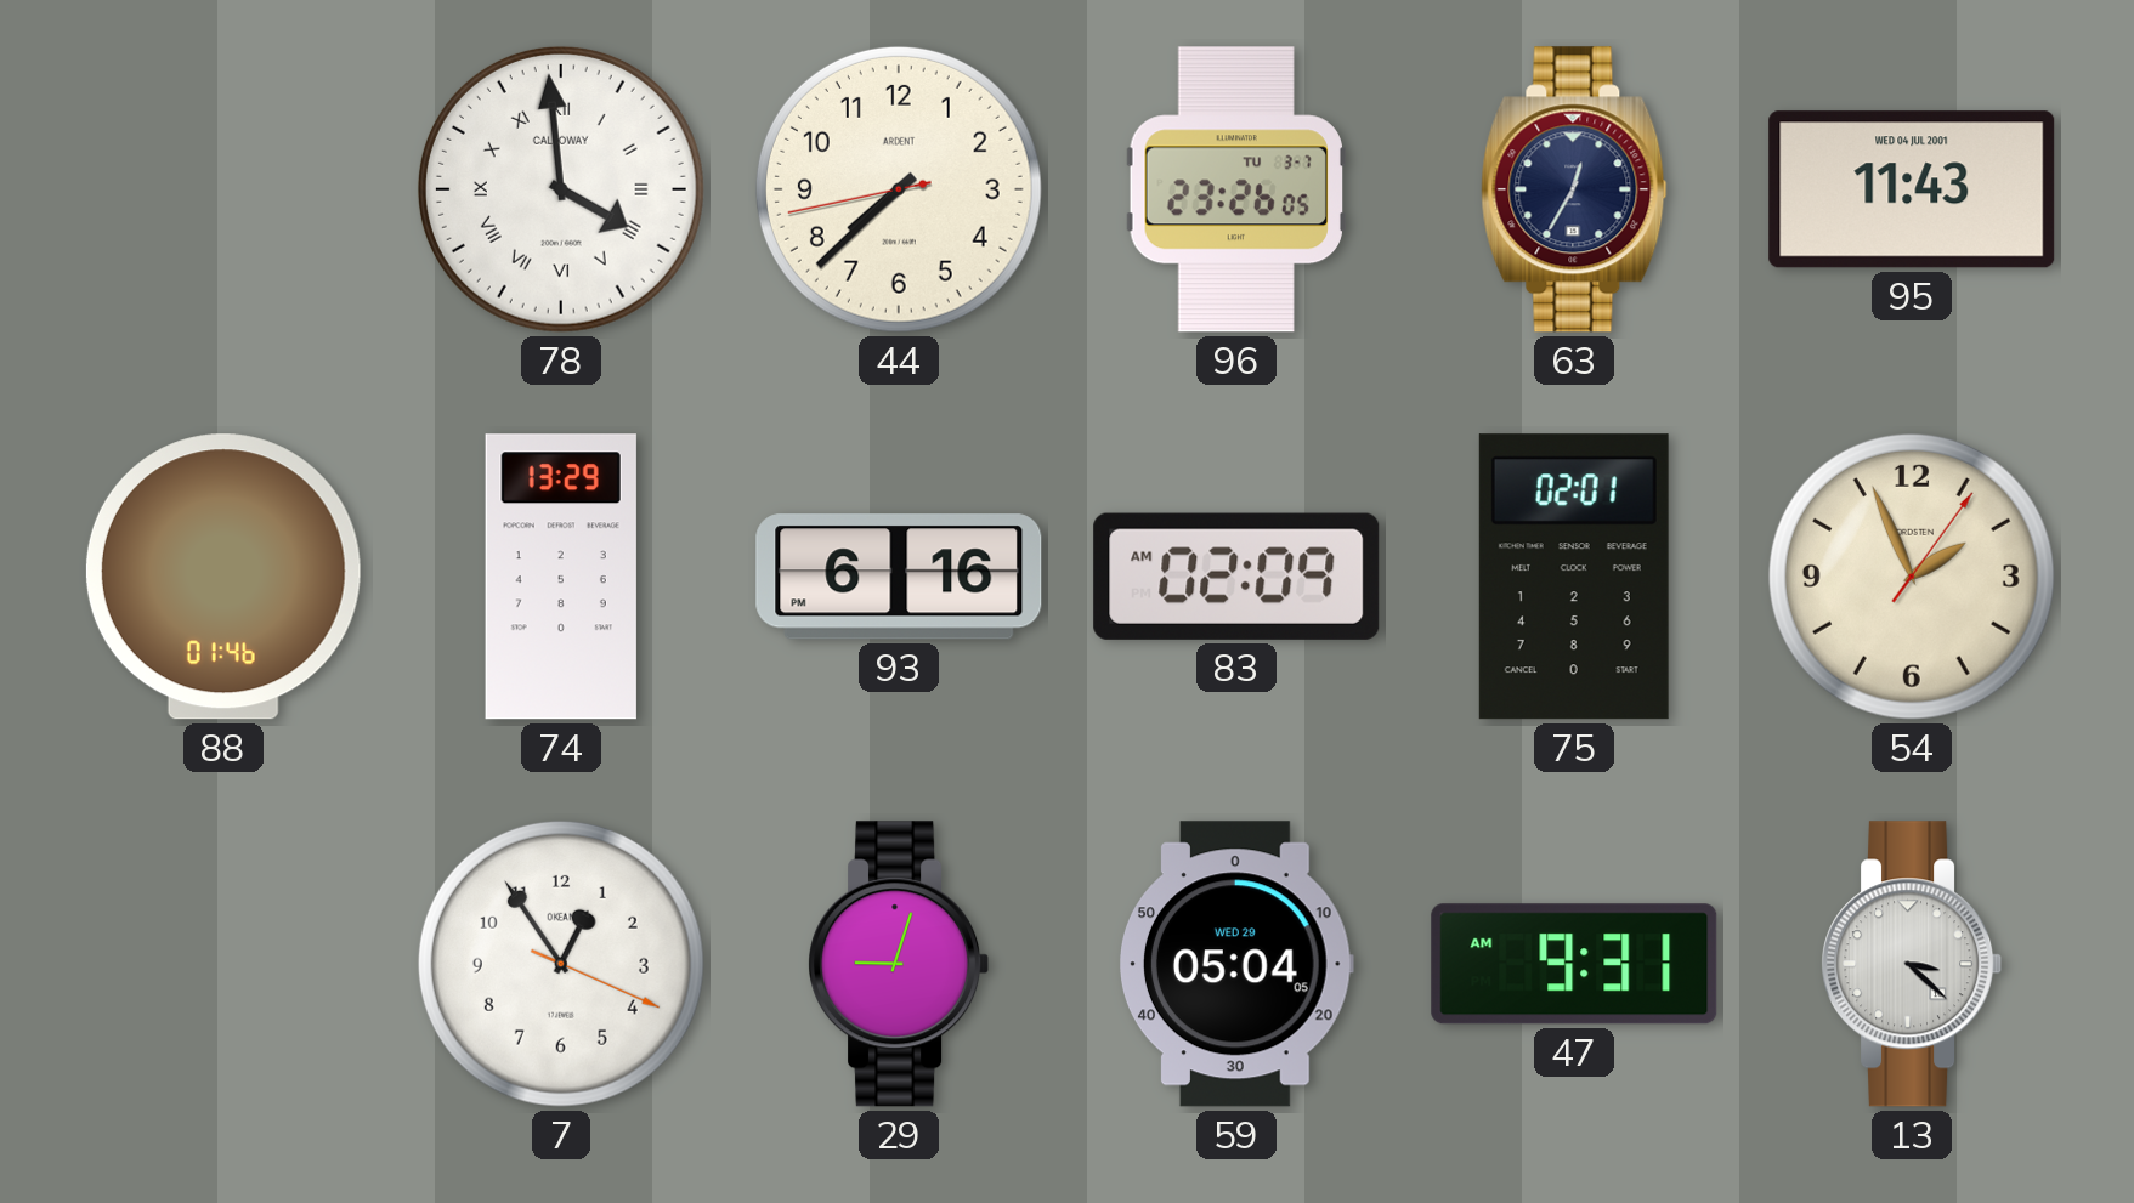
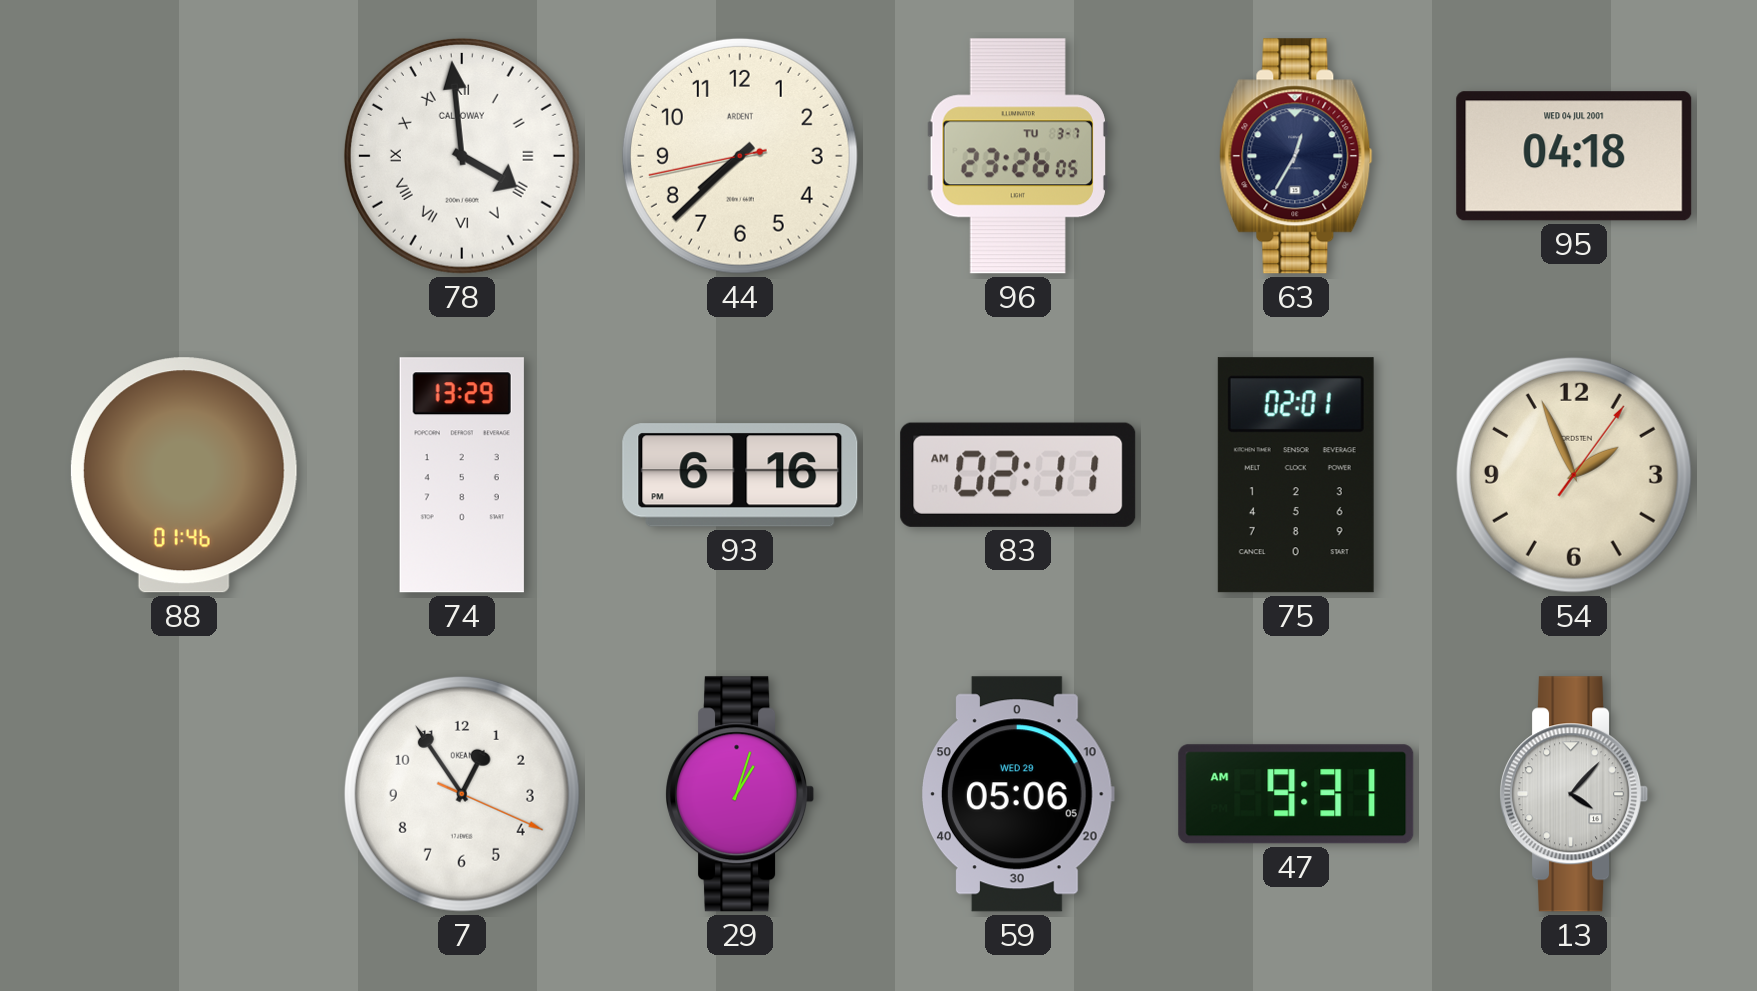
95: 11:43 -> 04:18
83: 02:09 -> 02:11
29: 9:03 -> 1:03
59: 05:04 -> 05:06
13: 3:22 -> 4:07
